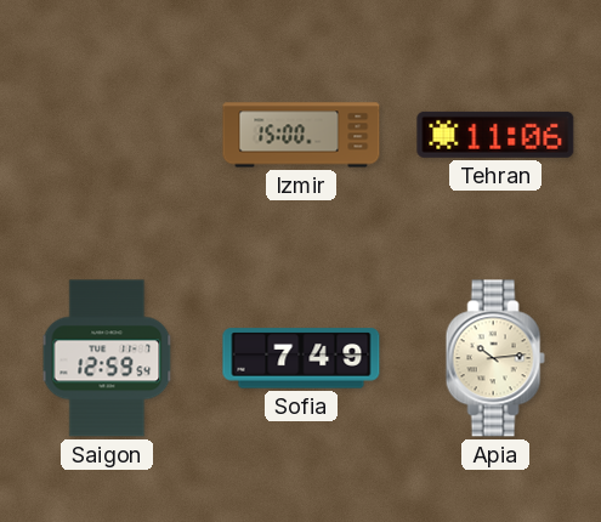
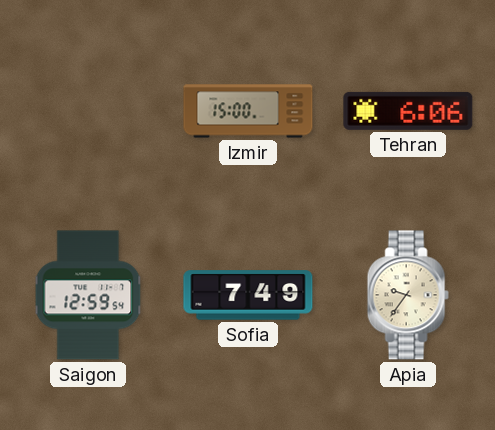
Tehran: 11:06 -> 6:06
Apia: 10:14 -> 9:36
